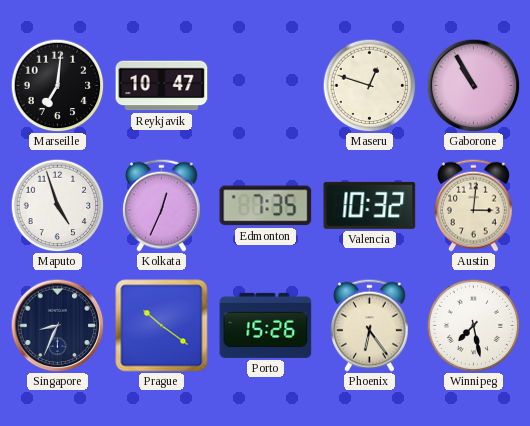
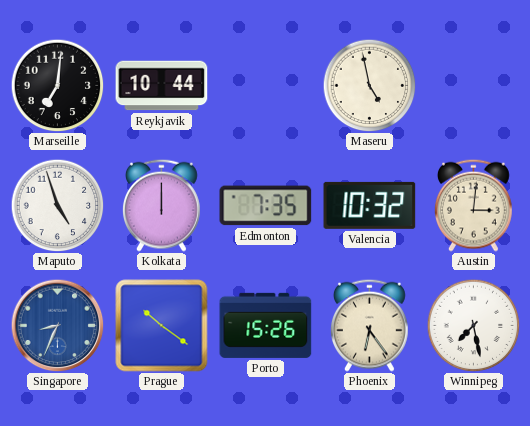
Reykjavik: 10:47 -> 10:44
Maseru: 12:48 -> 4:58
Gaborone: 10:55 -> none
Kolkata: 12:34 -> 12:00
Singapore dial: navy -> blue
